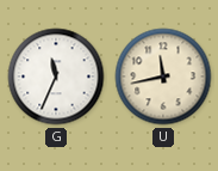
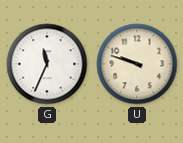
U: 11:43 -> 9:48
